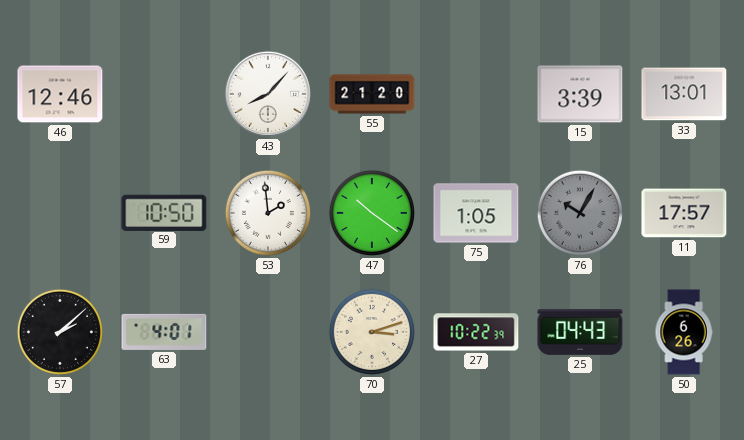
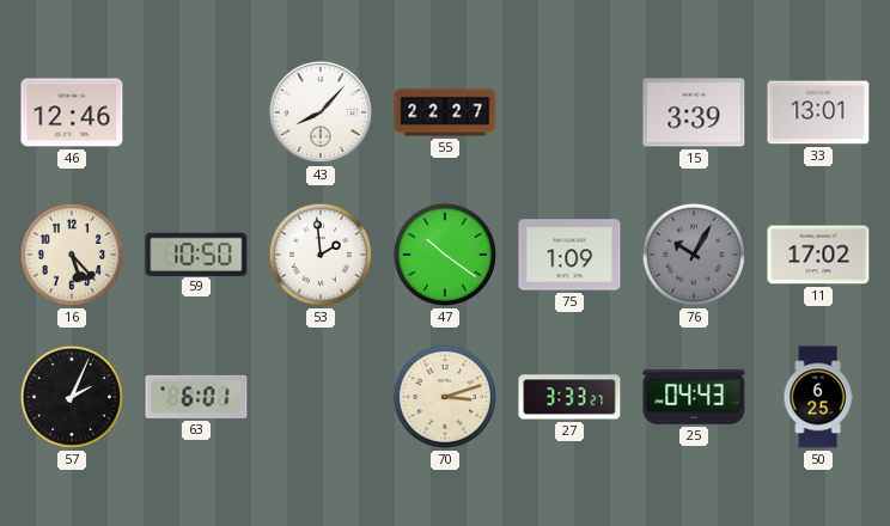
55: 21:20 -> 22:27
16: none -> 5:23
75: 1:05 -> 1:09
11: 17:57 -> 17:02
57: 2:08 -> 2:04
63: 4:01 -> 6:01
27: 10:22 -> 3:33
50: 6:26 -> 6:25
